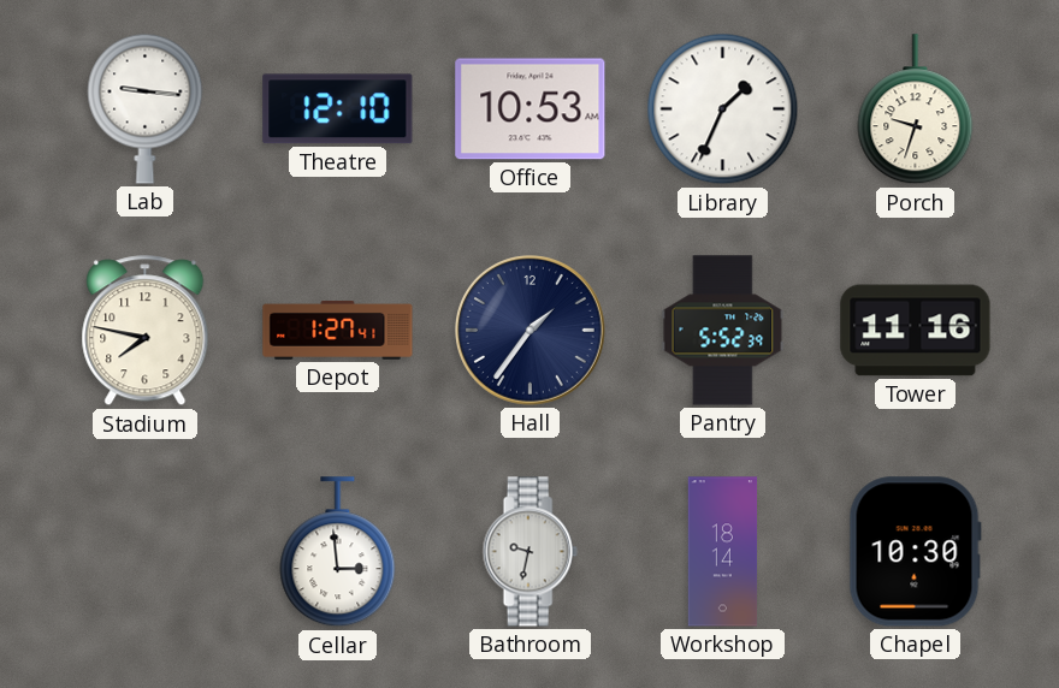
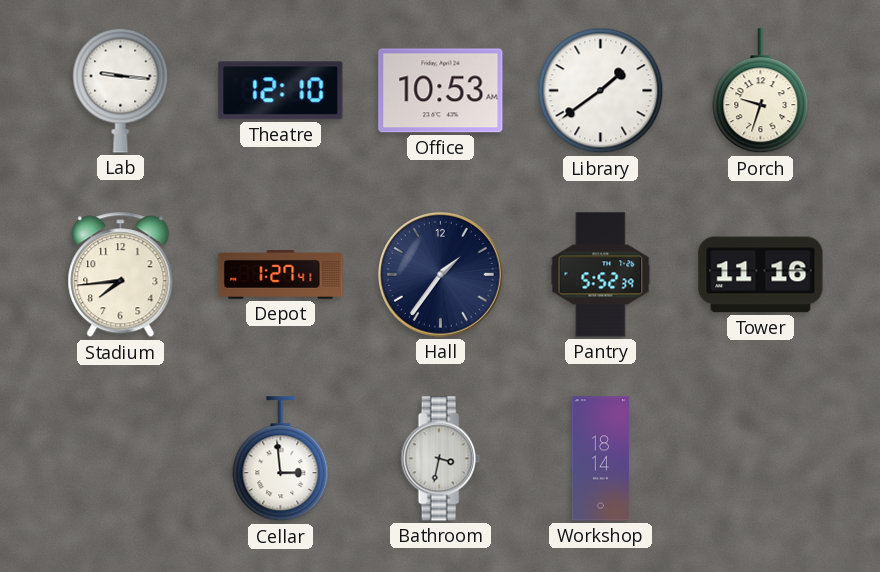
Library: 1:34 -> 1:39
Stadium: 7:47 -> 7:44
Bathroom: 9:32 -> 3:32
Chapel: 10:30 -> none
